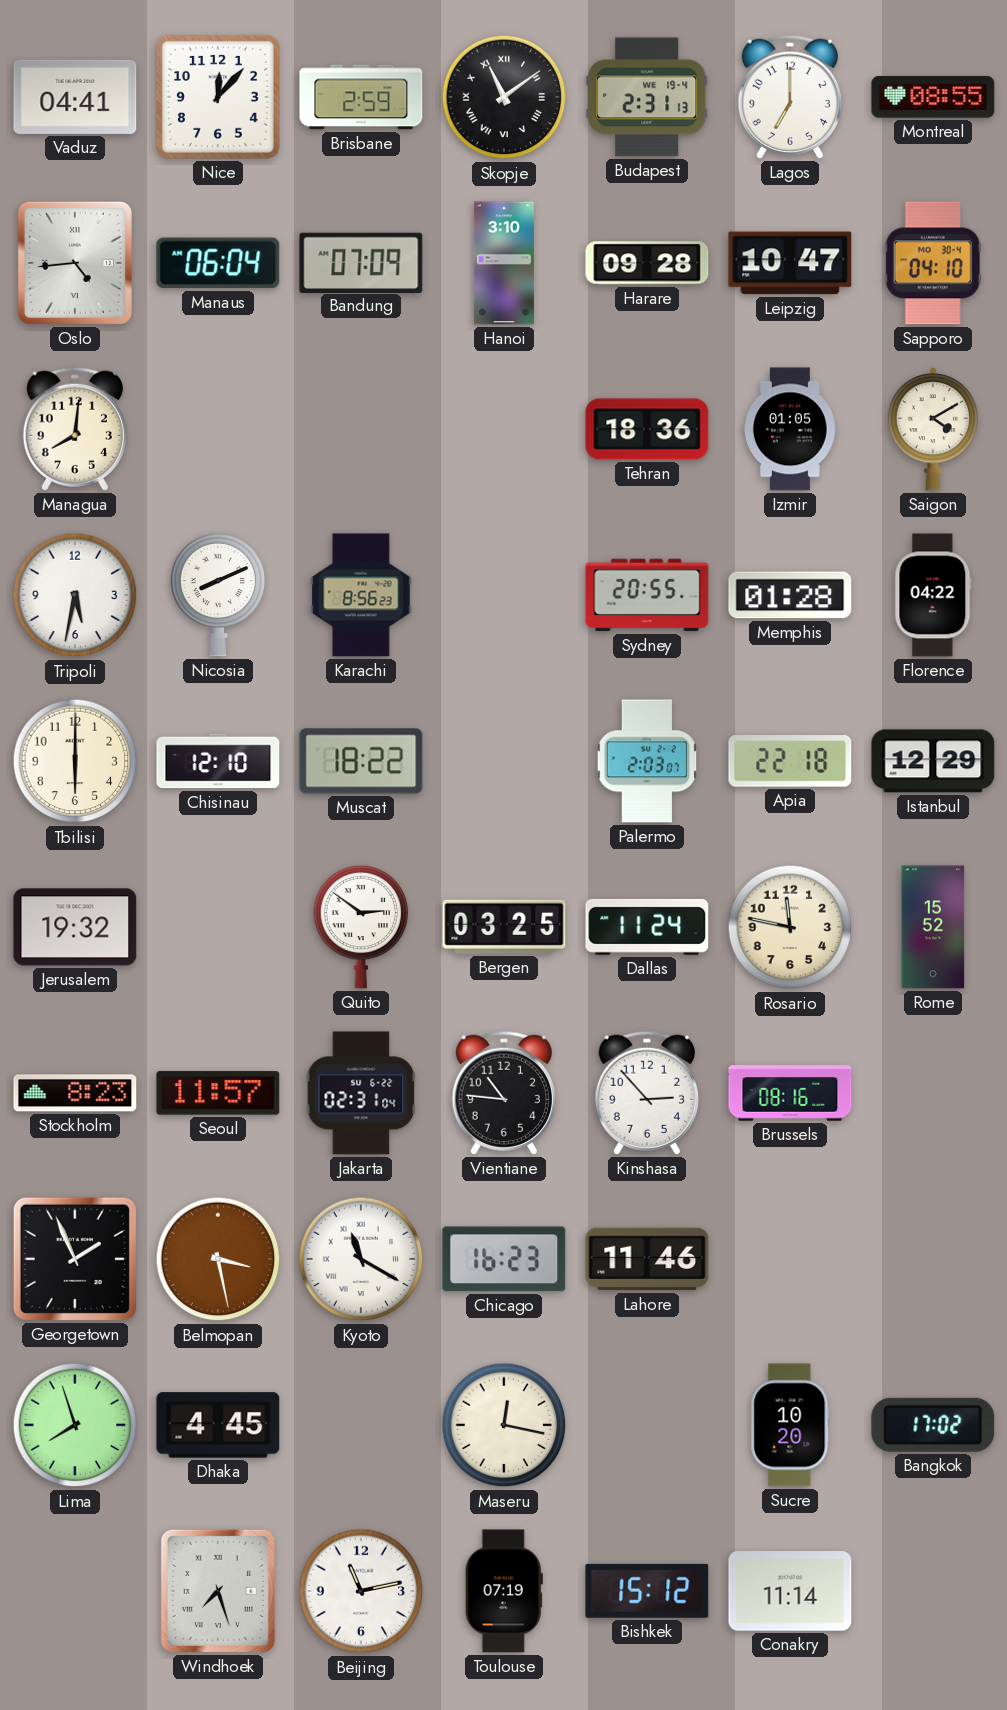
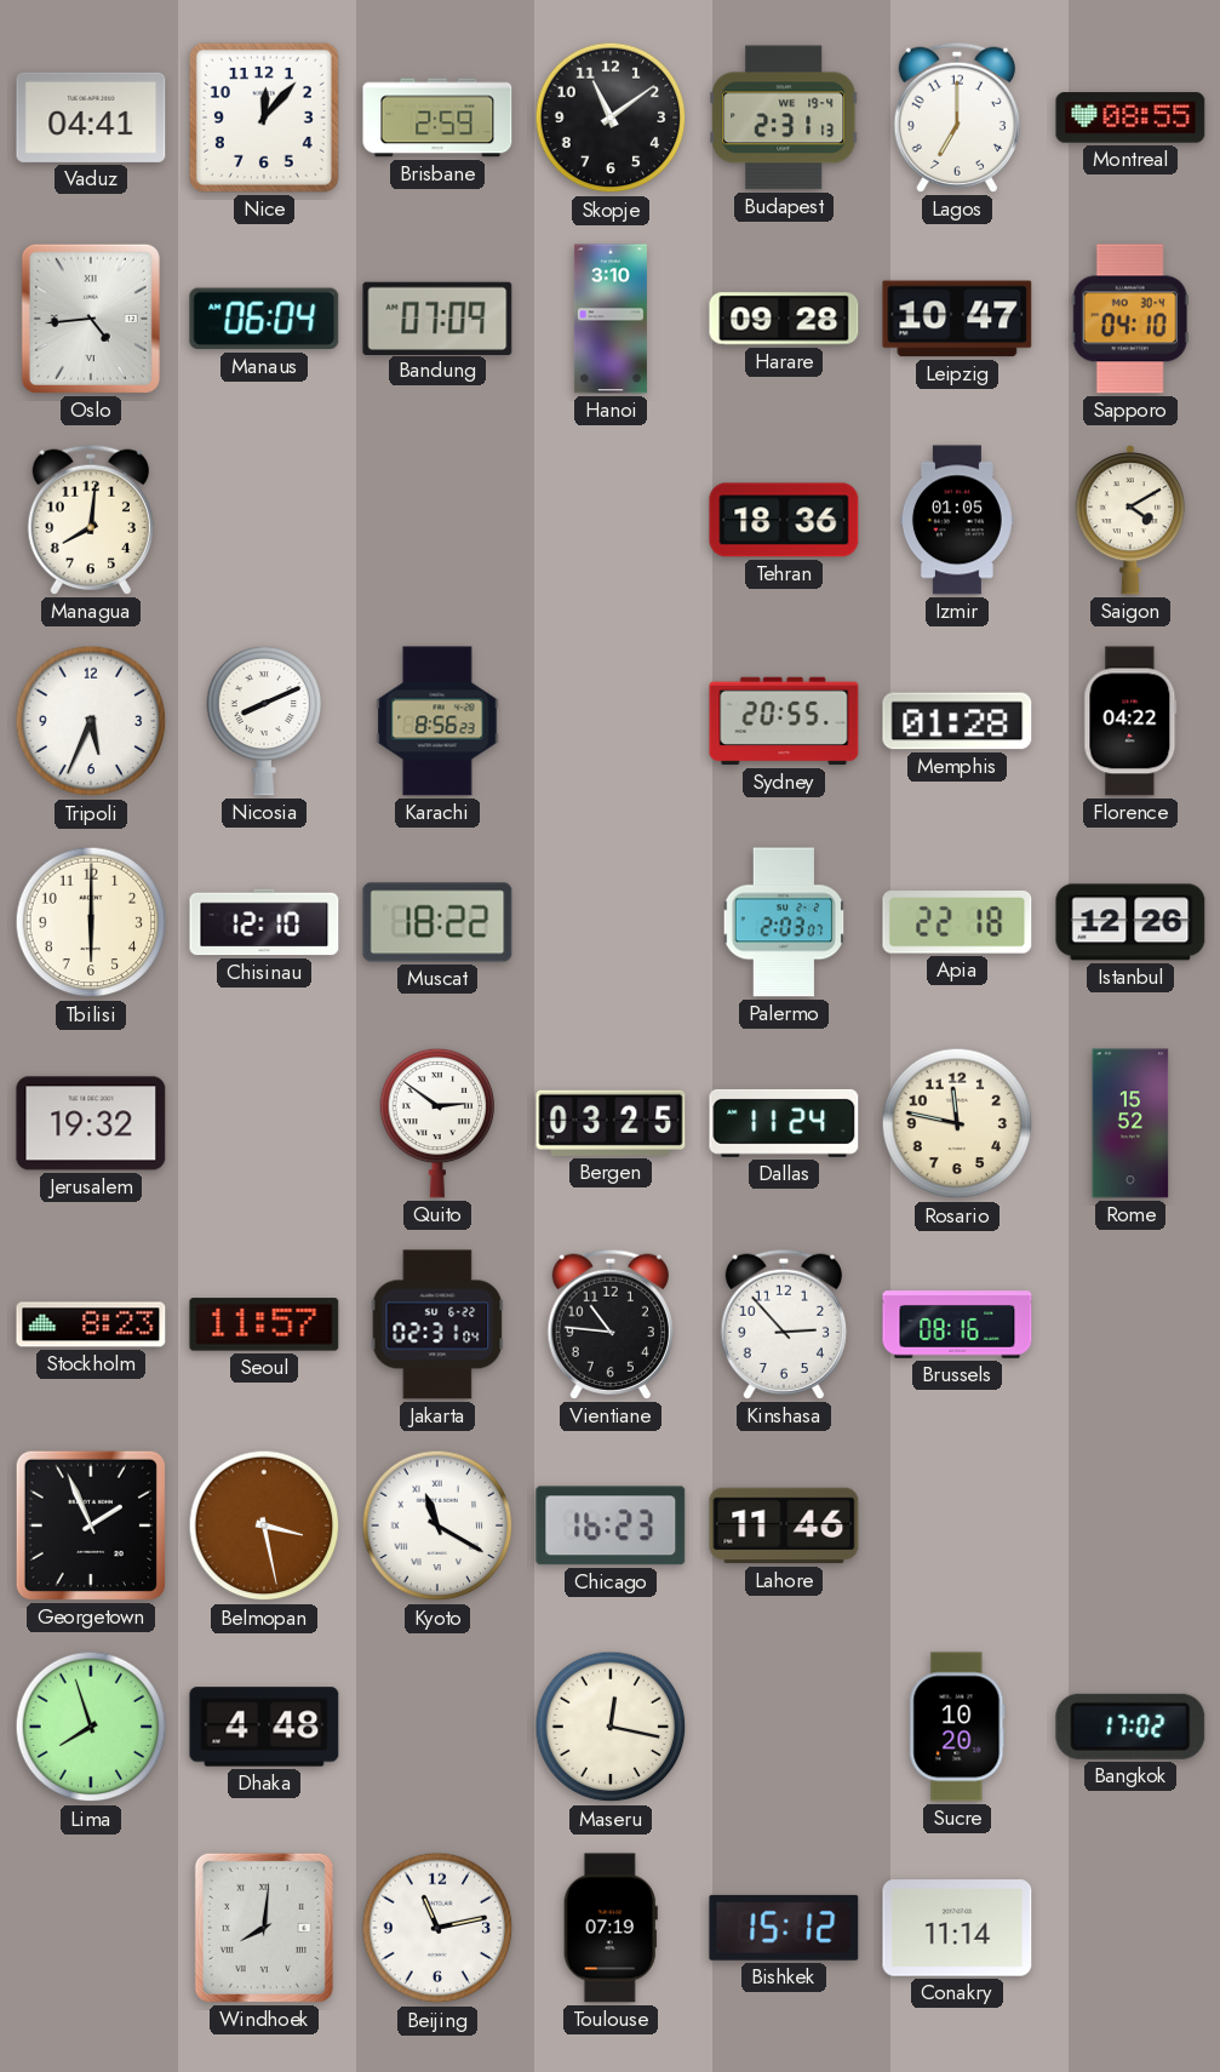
Skopje numerals: Roman -> Arabic
Tripoli: 5:32 -> 5:34
Istanbul: 12:29 -> 12:26
Dhaka: 4:45 -> 4:48
Windhoek: 7:27 -> 8:01
